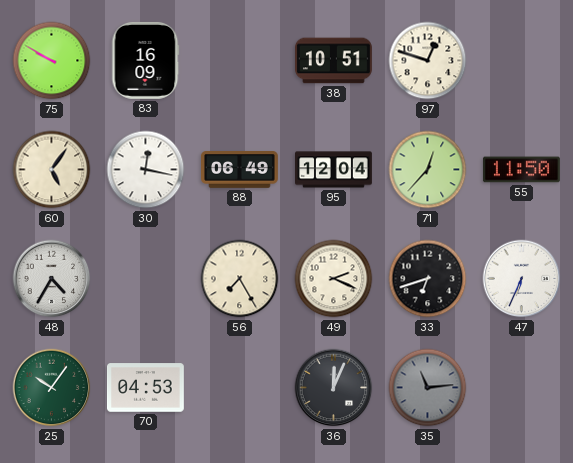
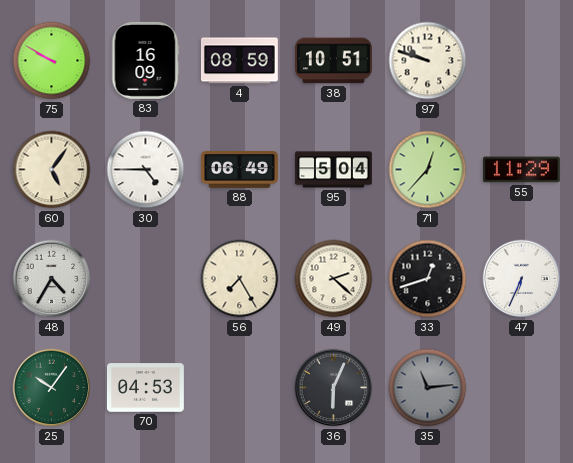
4: none -> 08:59
97: 12:48 -> 9:48
30: 12:17 -> 4:45
95: 12:04 -> 5:04
55: 11:50 -> 11:29
49: 2:19 -> 2:22
33: 6:42 -> 12:42
36: 12:04 -> 6:04
